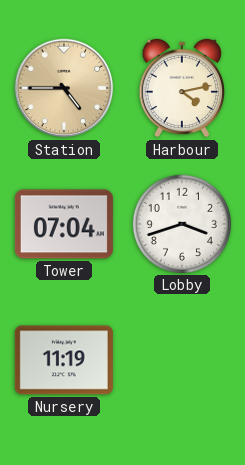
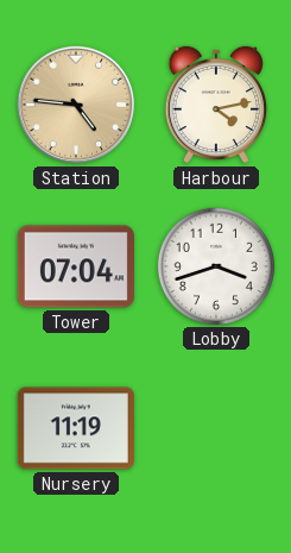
Station: 4:45 -> 4:46
